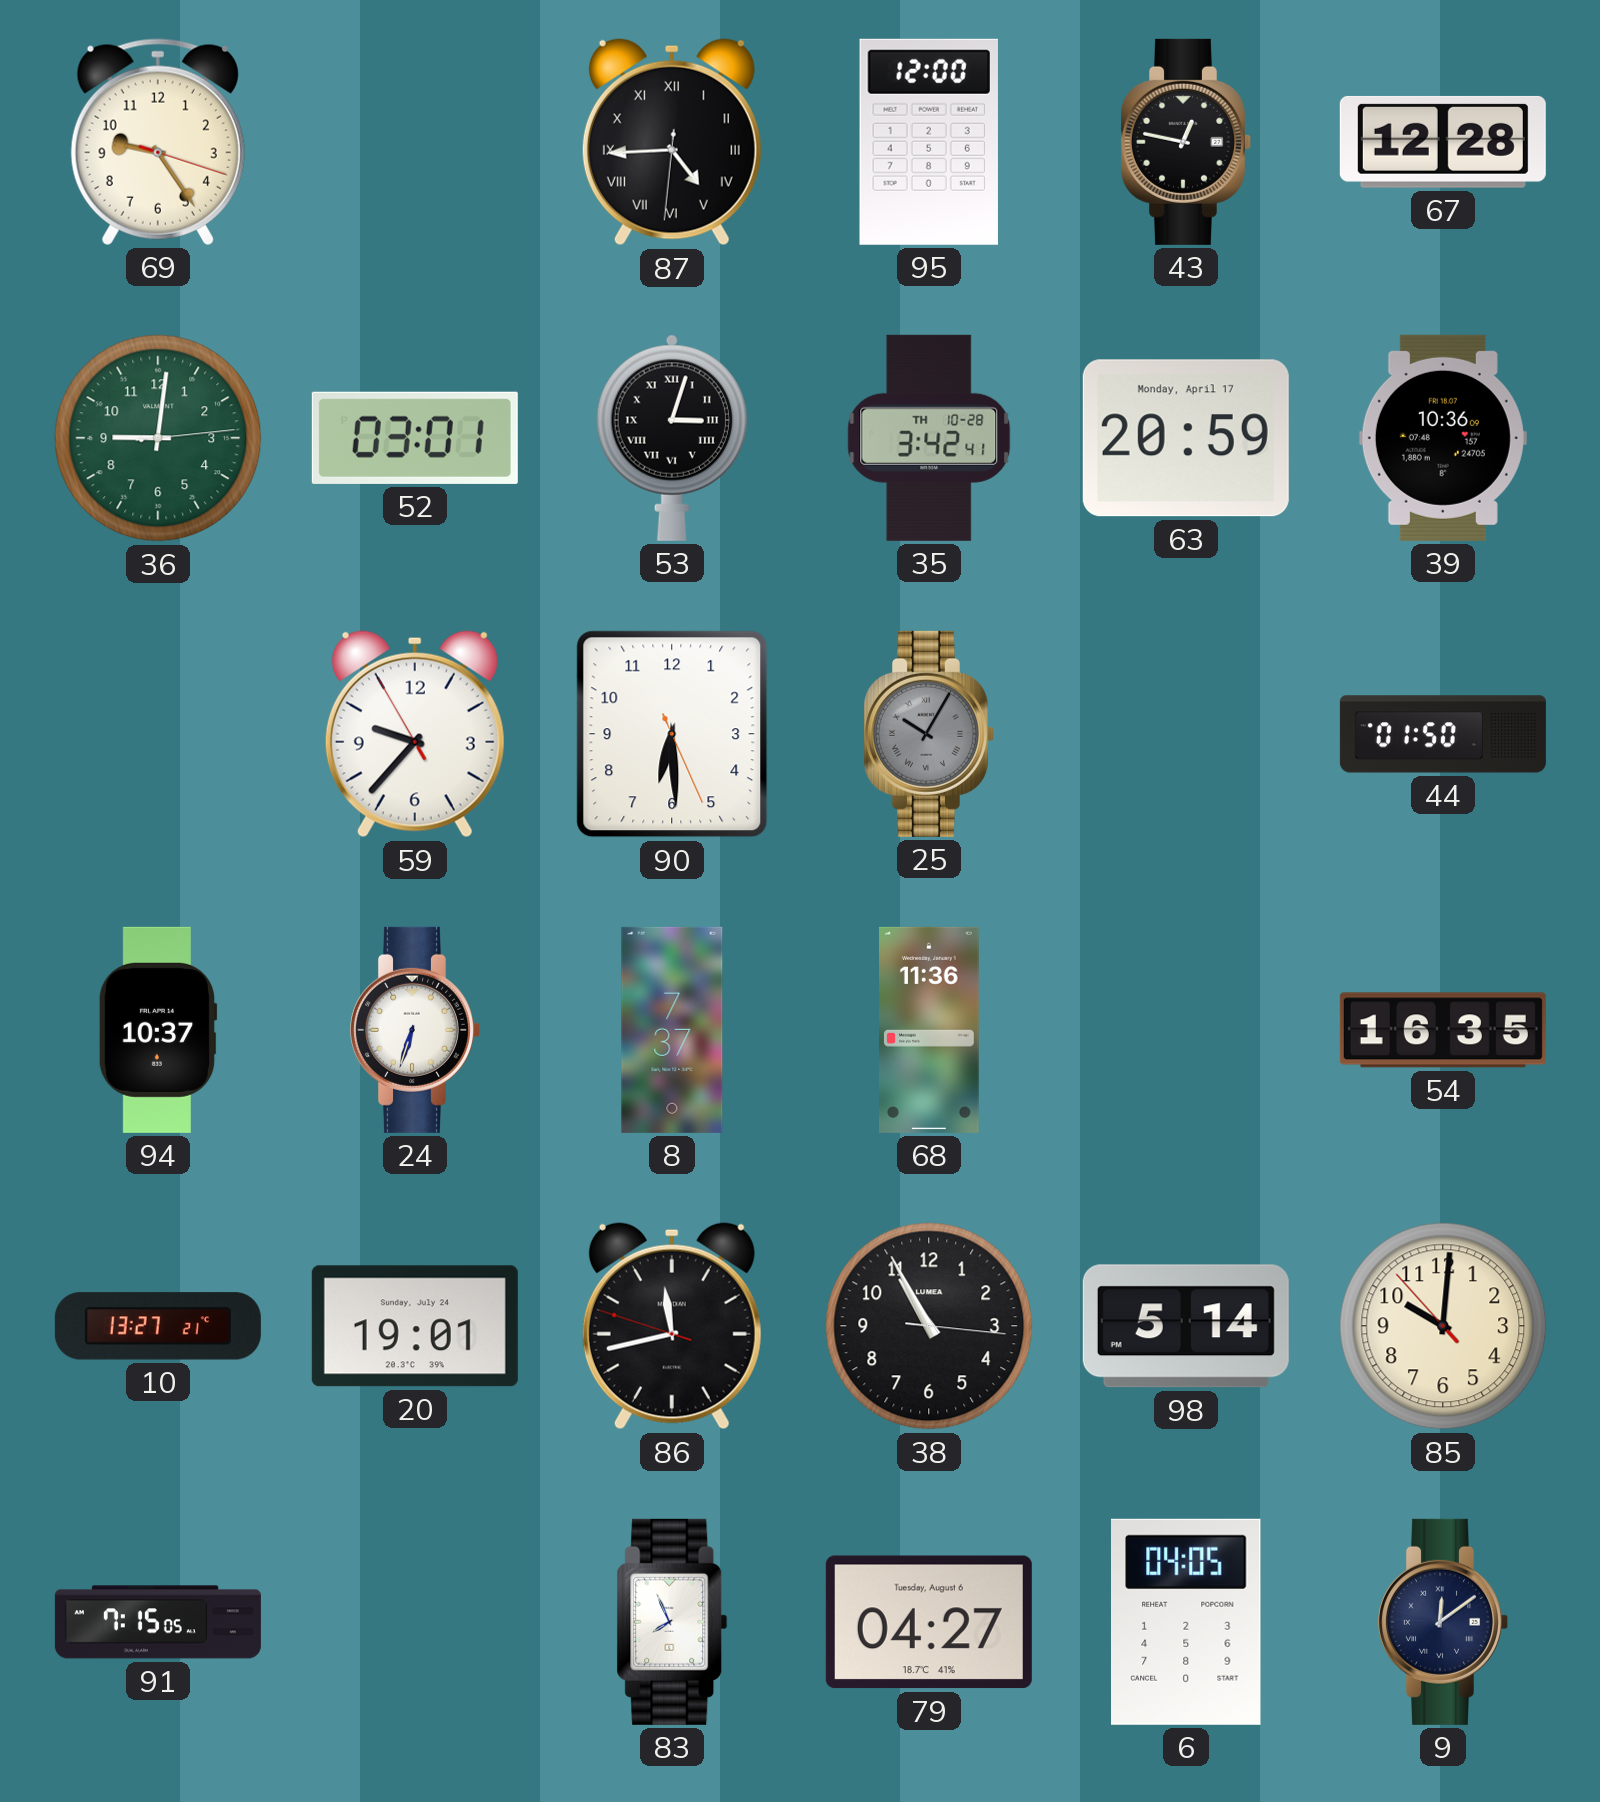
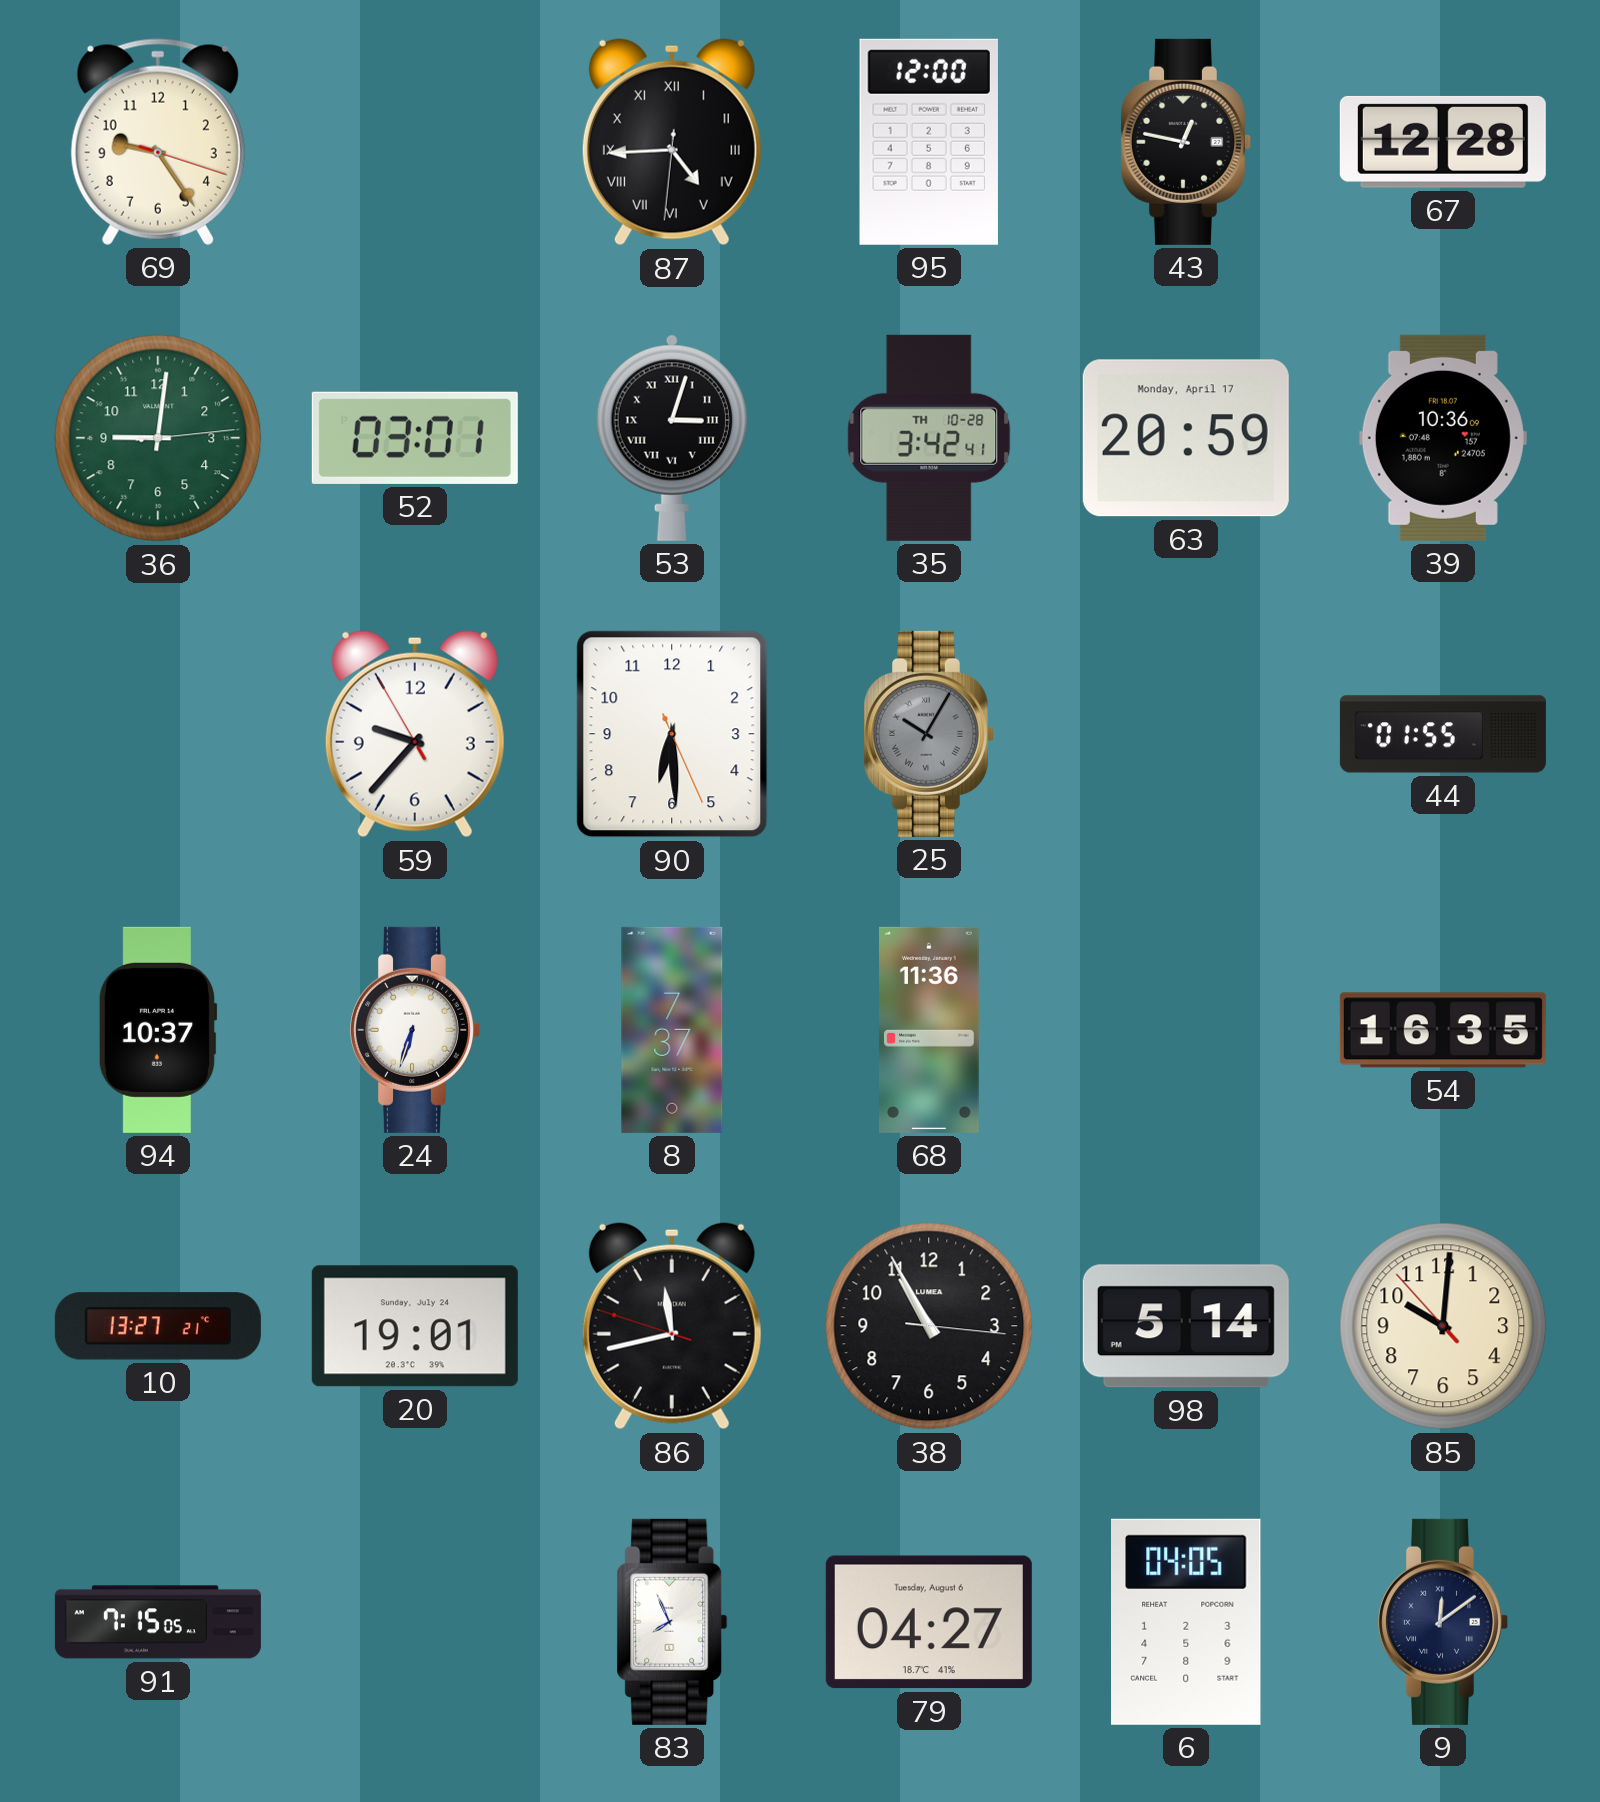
44: 01:50 -> 01:55
